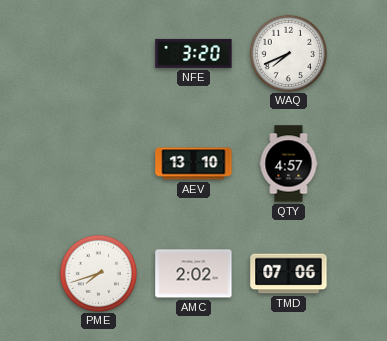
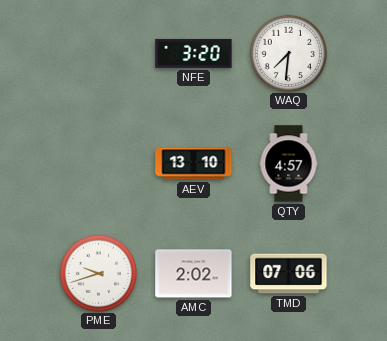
WAQ: 7:41 -> 7:31
PME: 7:42 -> 9:42
